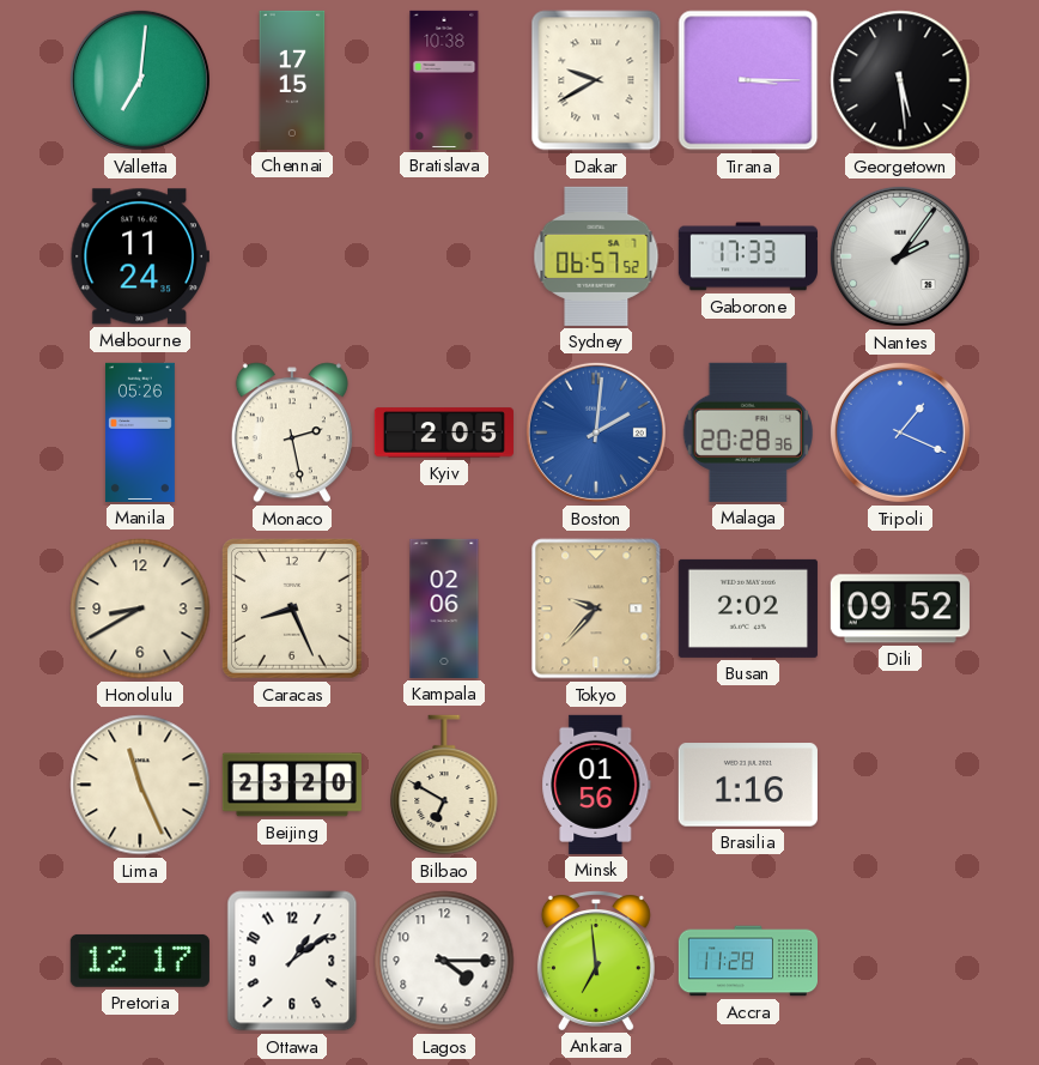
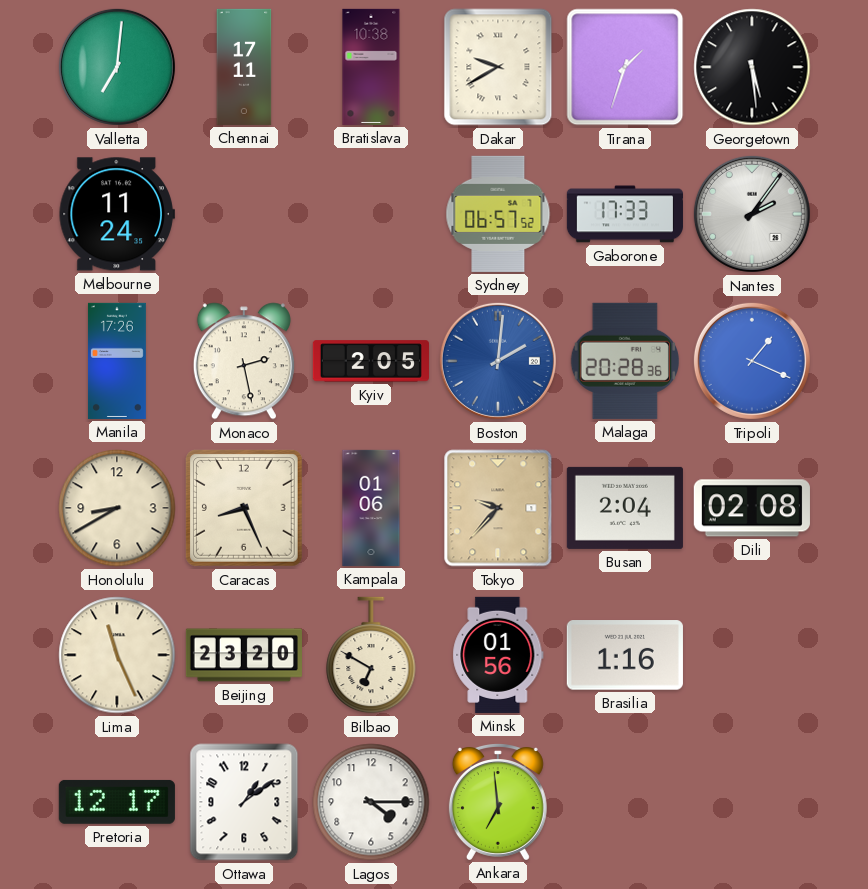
Chennai: 17:15 -> 17:11
Tirana: 3:15 -> 1:33
Manila: 05:26 -> 17:26
Kampala: 02:06 -> 01:06
Busan: 2:02 -> 2:04
Dili: 09:52 -> 02:08
Accra: 11:28 -> none
